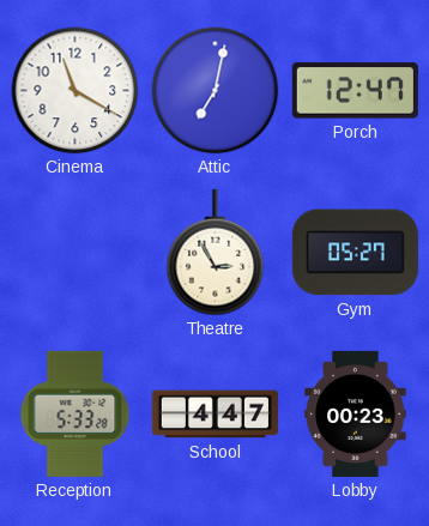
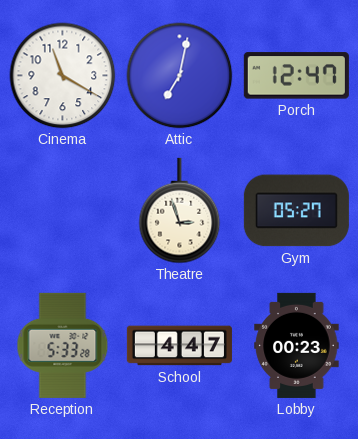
Theatre: 2:55 -> 2:57
